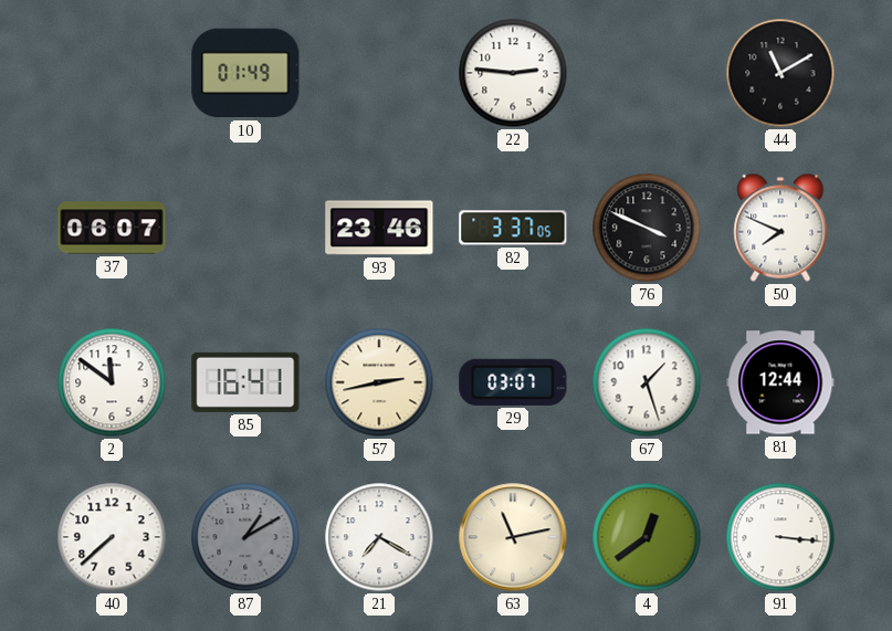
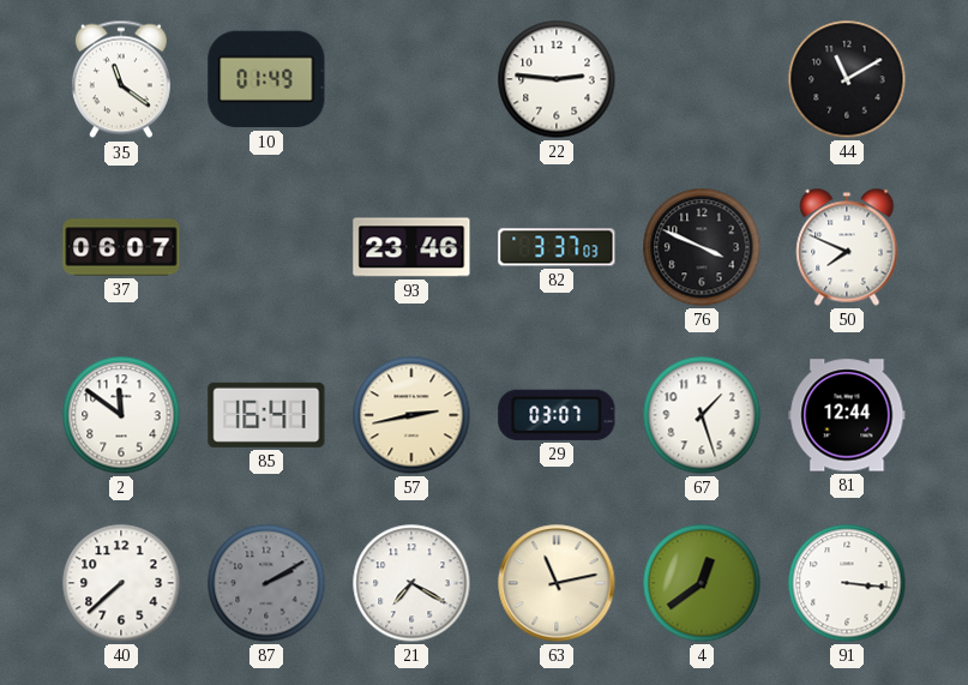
35: none -> 11:21
82: 3:37:05 -> 3:37:03
87: 1:10 -> 2:10
